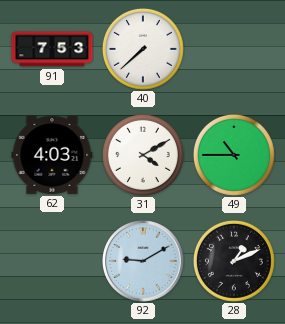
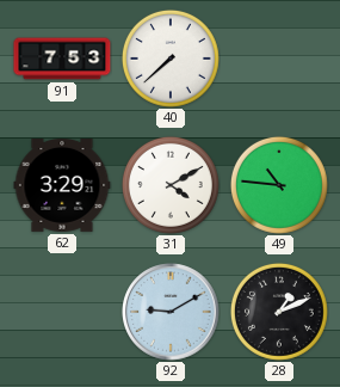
62: 4:03 -> 3:29
49: 10:45 -> 10:46
